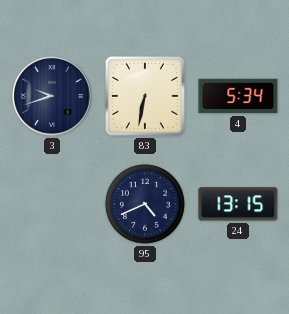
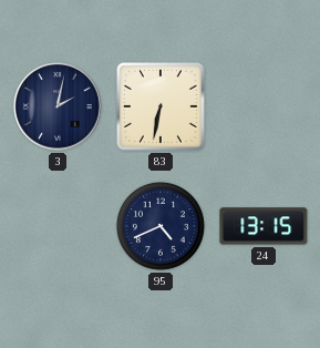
3: 9:42 -> 2:02
4: 5:34 -> none
